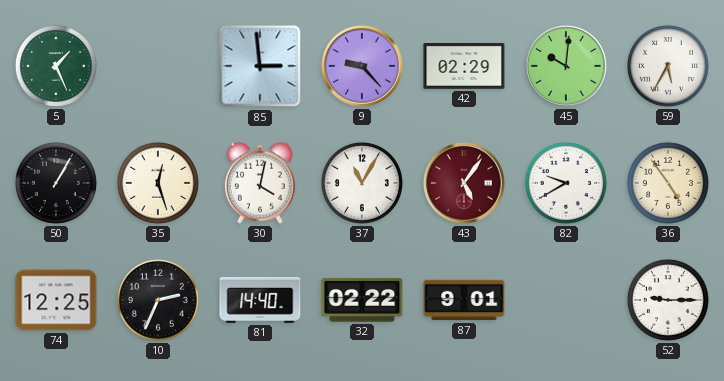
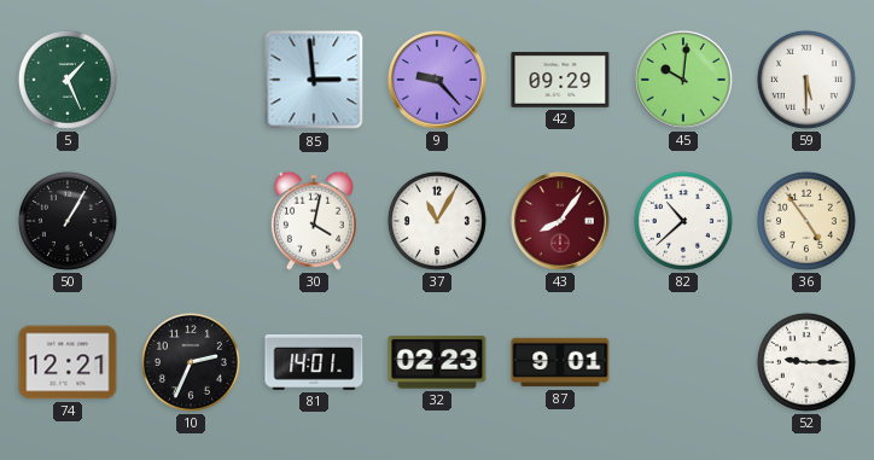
42: 02:29 -> 09:29
59: 5:35 -> 5:30
35: 12:27 -> none
43: 5:06 -> 8:06
82: 9:40 -> 10:38
74: 12:25 -> 12:21
81: 14:40 -> 14:01
32: 02:22 -> 02:23
